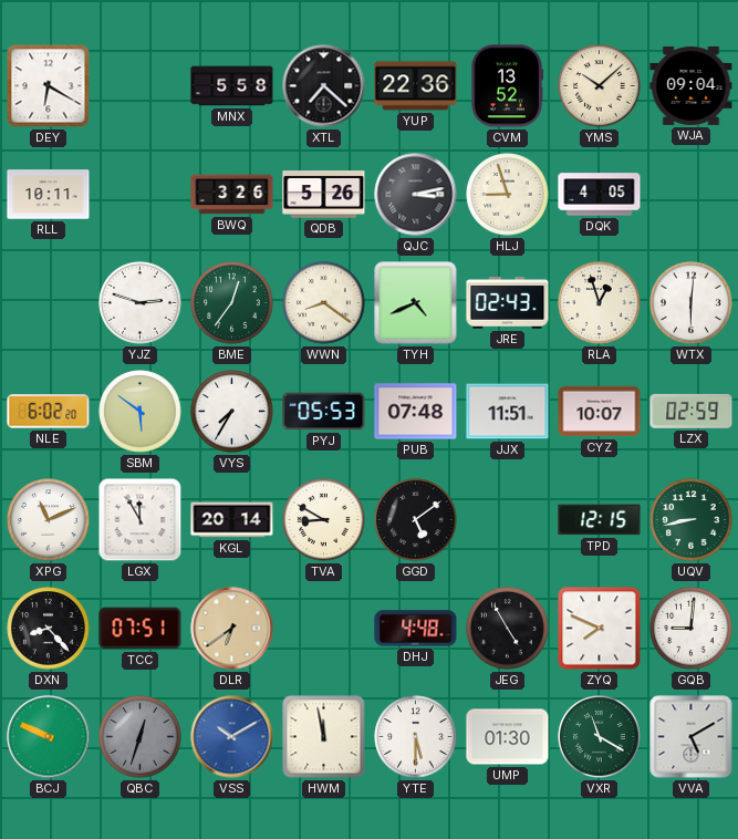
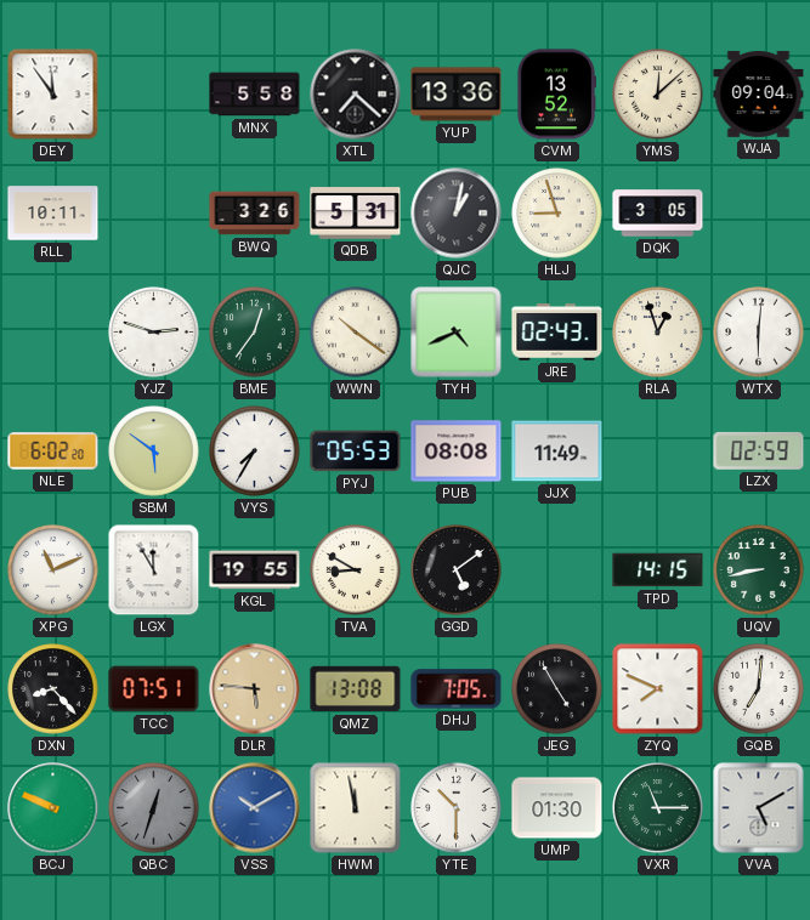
DEY: 6:20 -> 11:54
YUP: 22:36 -> 13:36
YMS: 10:08 -> 12:08
QDB: 5:26 -> 5:31
QJC: 3:13 -> 1:02
DQK: 4:05 -> 3:05
WWN: 8:21 -> 10:21
PUB: 07:48 -> 08:08
JJX: 11:51 -> 11:49
CYZ: 10:07 -> none
KGL: 20:14 -> 19:55
TPD: 12:15 -> 14:15
DLR: 6:39 -> 5:46
QMZ: none -> 13:08
DHJ: 4:48 -> 7:05
GQB: 9:01 -> 7:01
YTE: 5:30 -> 10:30
VXR: 11:20 -> 11:15
